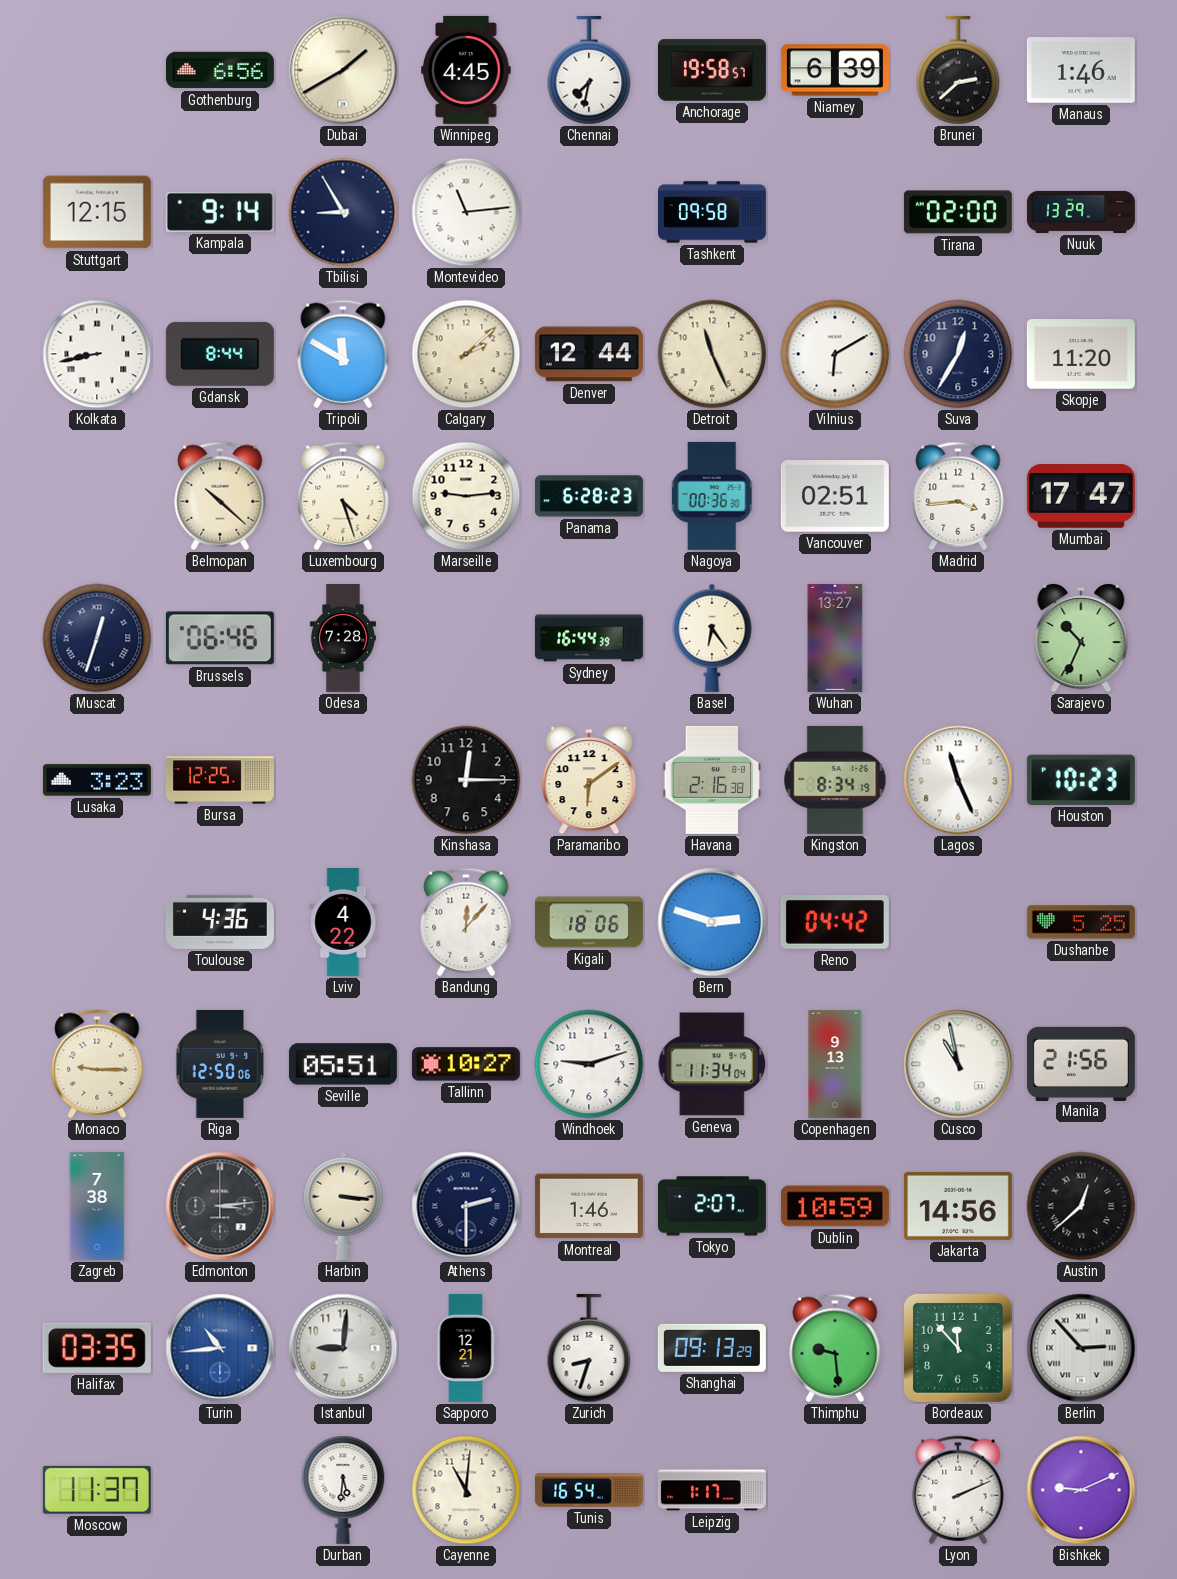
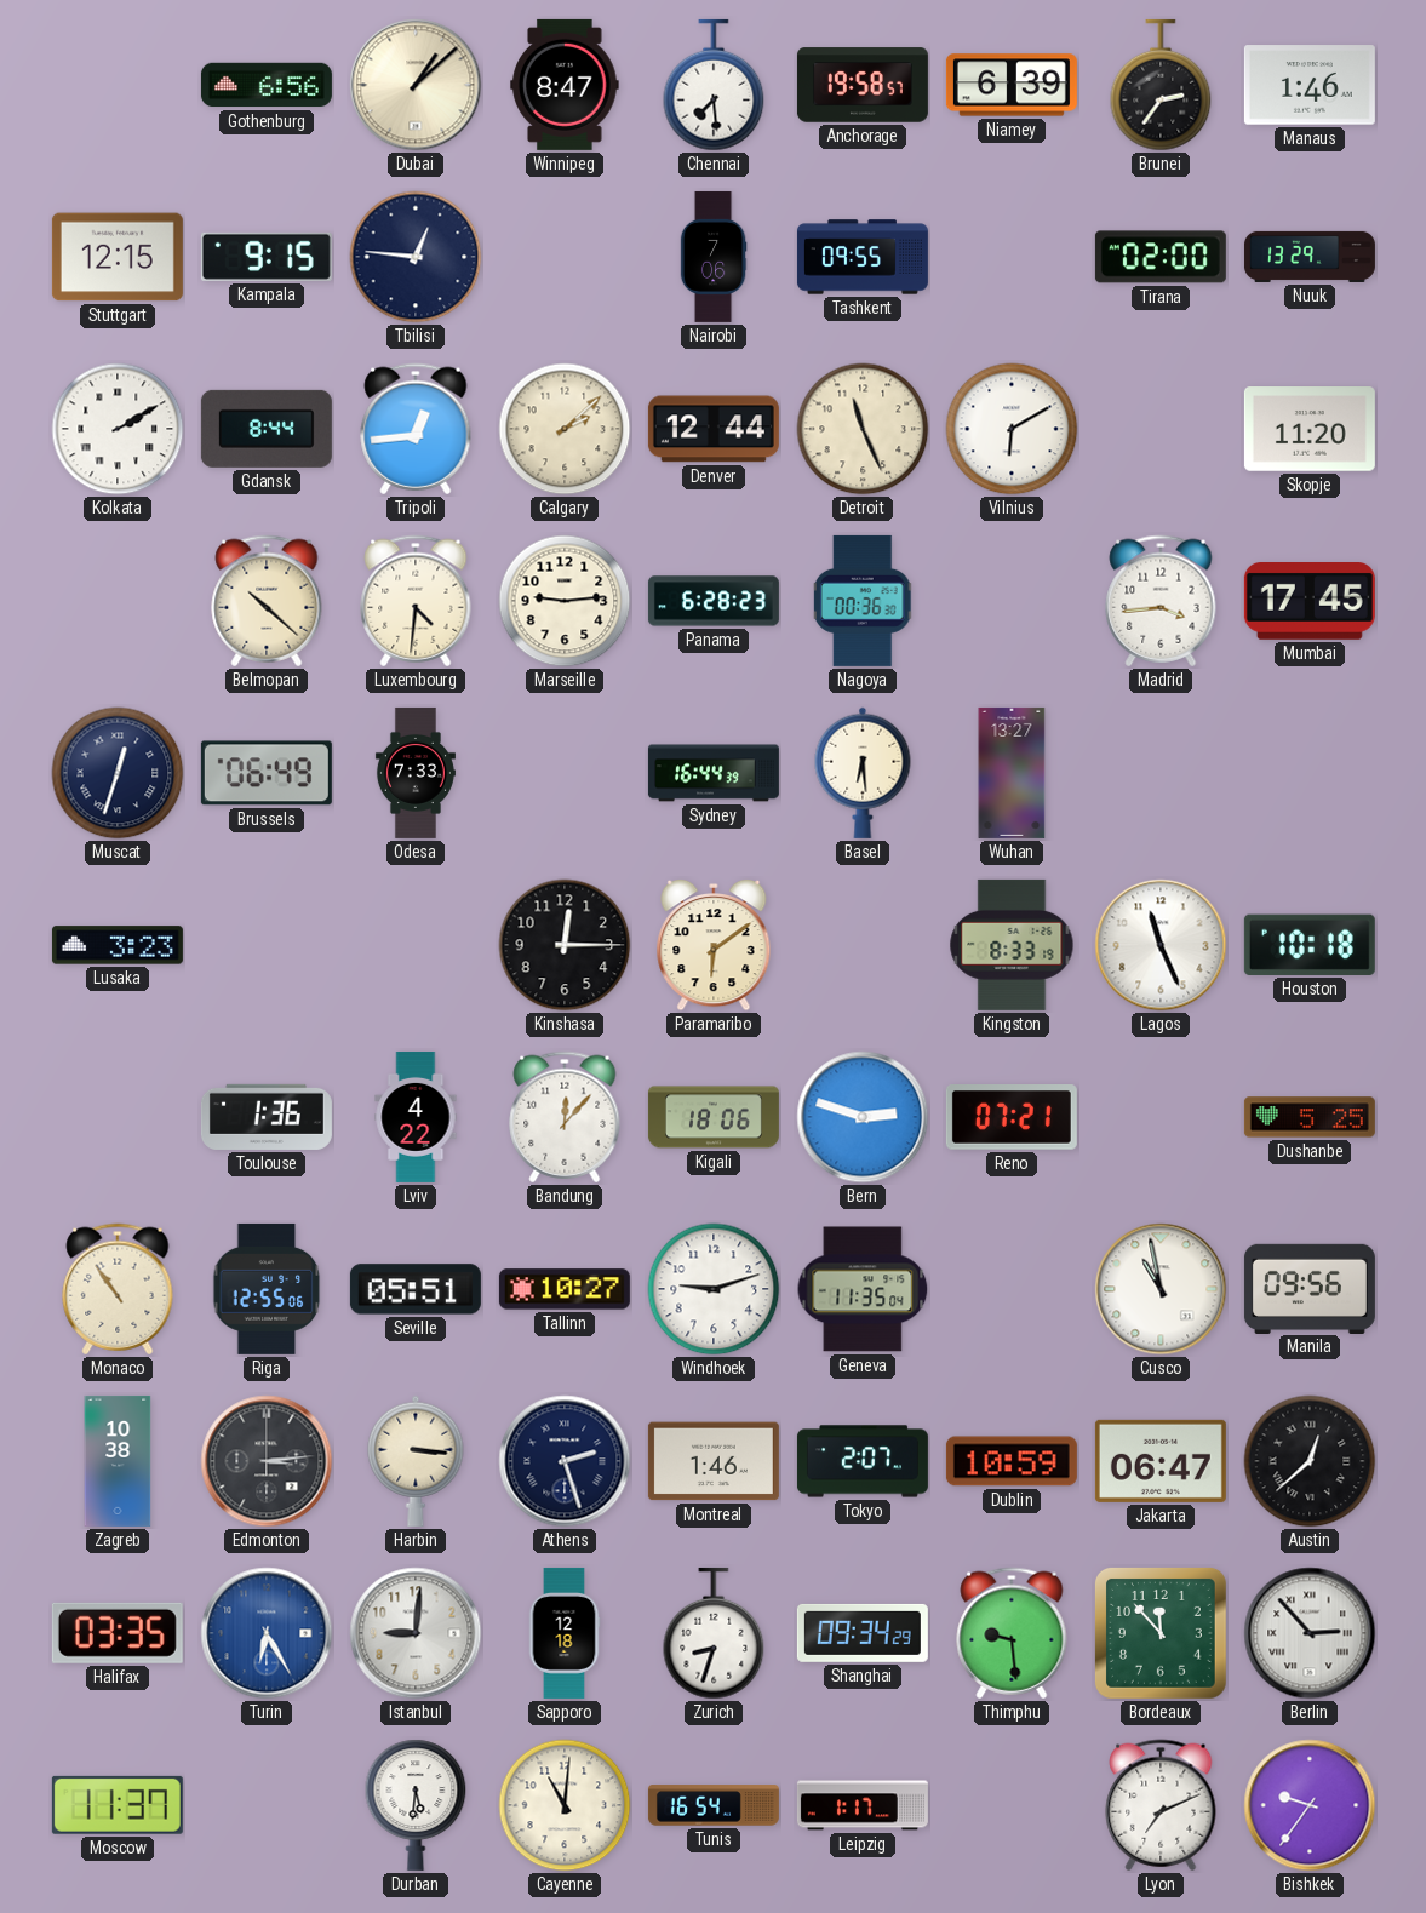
Dubai: 1:40 -> 1:08
Winnipeg: 4:45 -> 8:47
Chennai: 7:32 -> 7:29
Brunei: 2:38 -> 2:36
Kampala: 9:14 -> 9:15
Tbilisi: 8:55 -> 12:46
Montevideo: 11:14 -> none
Nairobi: none -> 7:06
Tashkent: 09:58 -> 09:55
Kolkata: 8:43 -> 2:10
Tripoli: 11:50 -> 12:44
Suva: 12:35 -> none
Luxembourg: 4:27 -> 4:31
Vancouver: 02:51 -> none
Mumbai: 17:47 -> 17:45
Brussels: 06:46 -> 06:49
Odesa: 7:28 -> 7:33
Basel: 6:24 -> 6:29
Sarajevo: 10:34 -> none
Bursa: 12:25 -> none
Havana: 2:16 -> none
Kingston: 8:34 -> 8:33
Houston: 10:23 -> 10:18
Toulouse: 4:36 -> 1:36
Reno: 04:42 -> 07:21
Monaco: 9:15 -> 10:54
Riga: 12:50 -> 12:55
Geneva: 11:34 -> 11:35
Copenhagen: 9:13 -> none
Manila: 21:56 -> 09:56
Zagreb: 7:38 -> 10:38
Athens: 2:30 -> 2:27
Jakarta: 14:56 -> 06:47
Turin: 10:44 -> 6:25
Sapporo: 12:21 -> 12:18
Shanghai: 09:13 -> 09:34
Lyon: 2:11 -> 7:11
Bishkek: 9:11 -> 9:36
